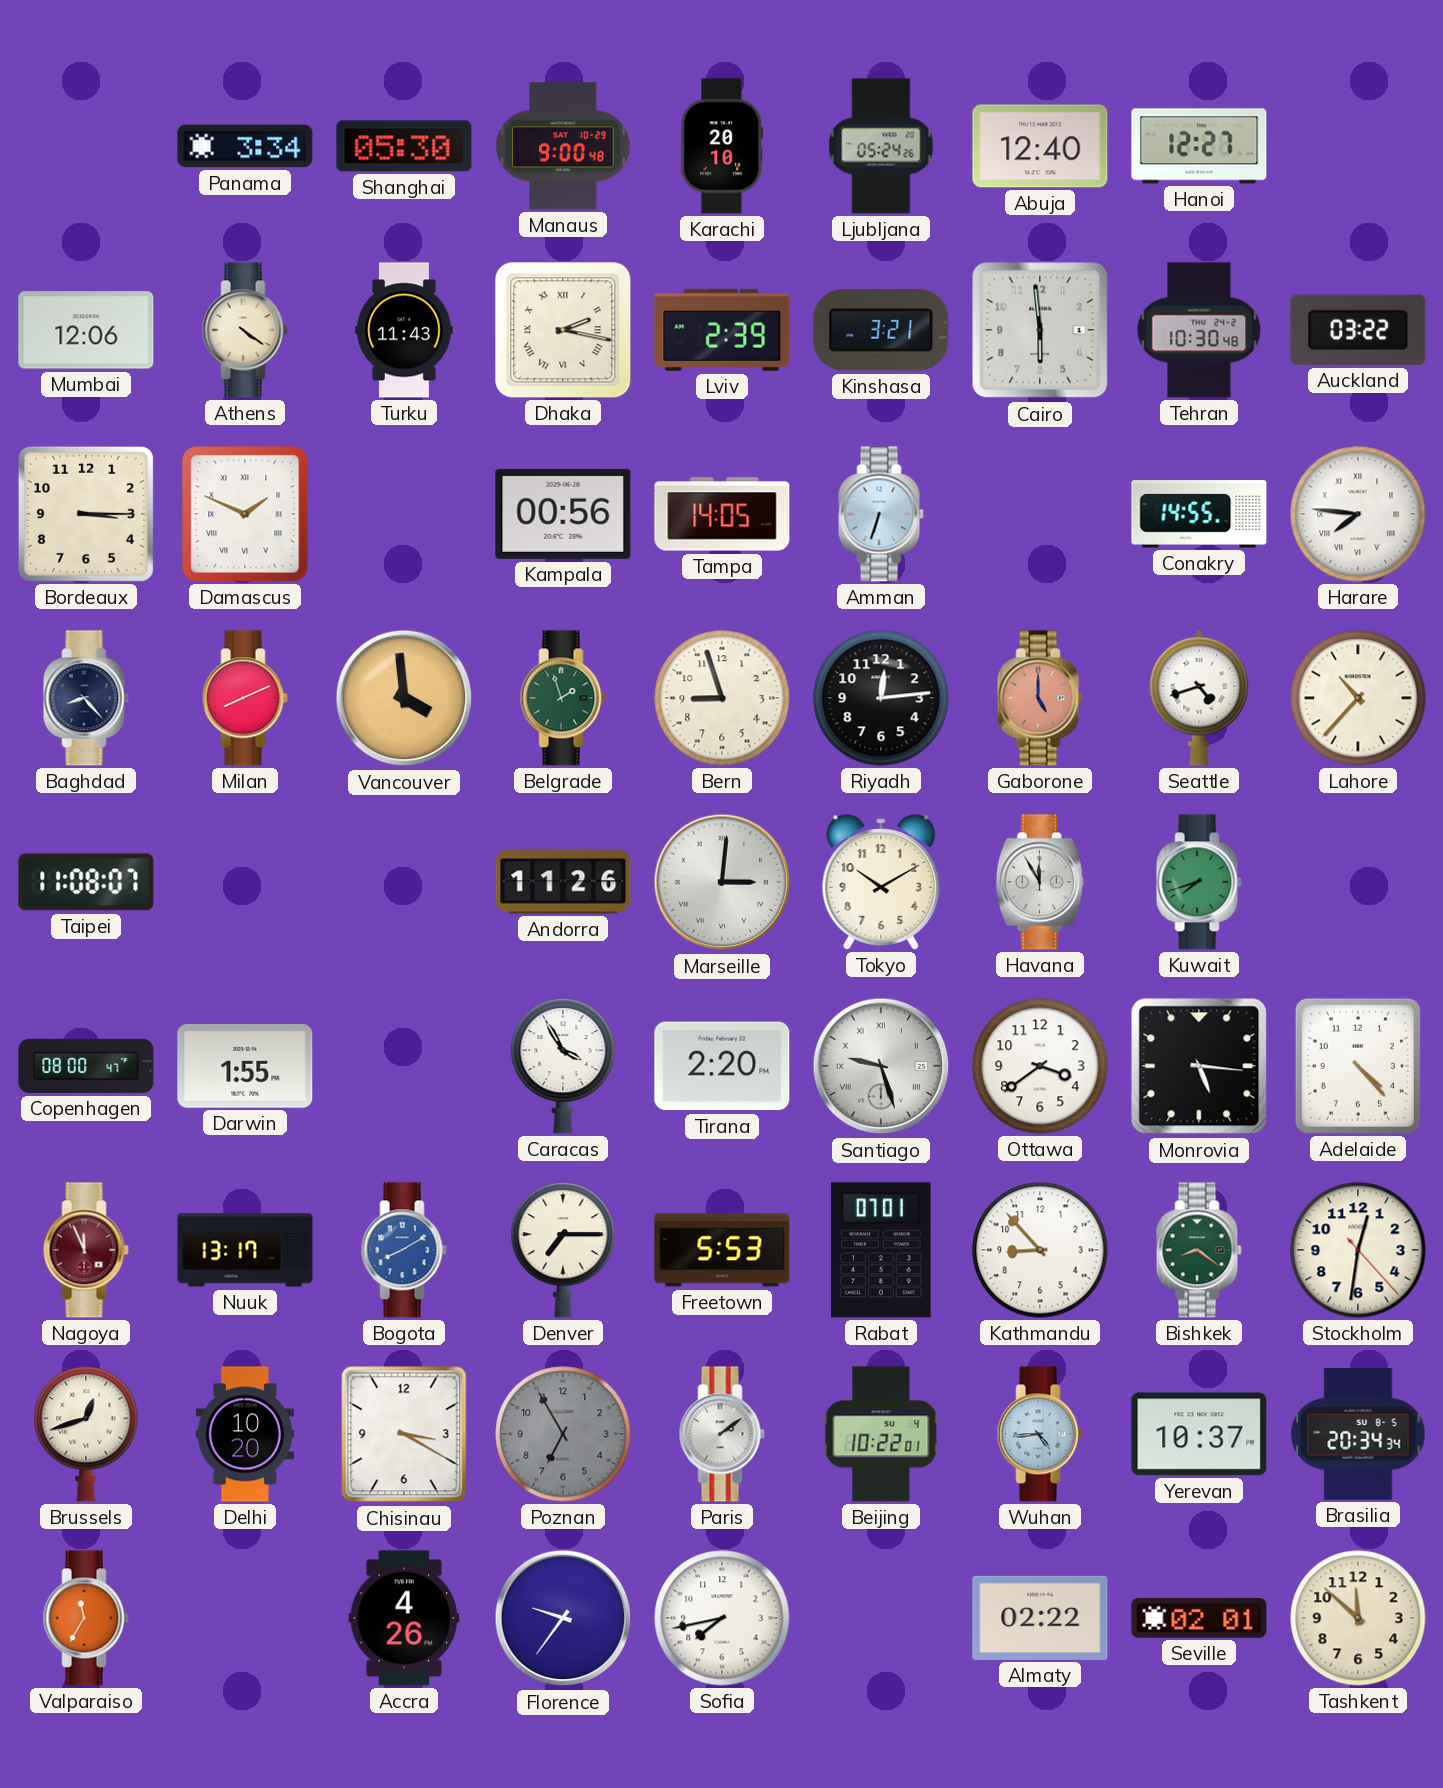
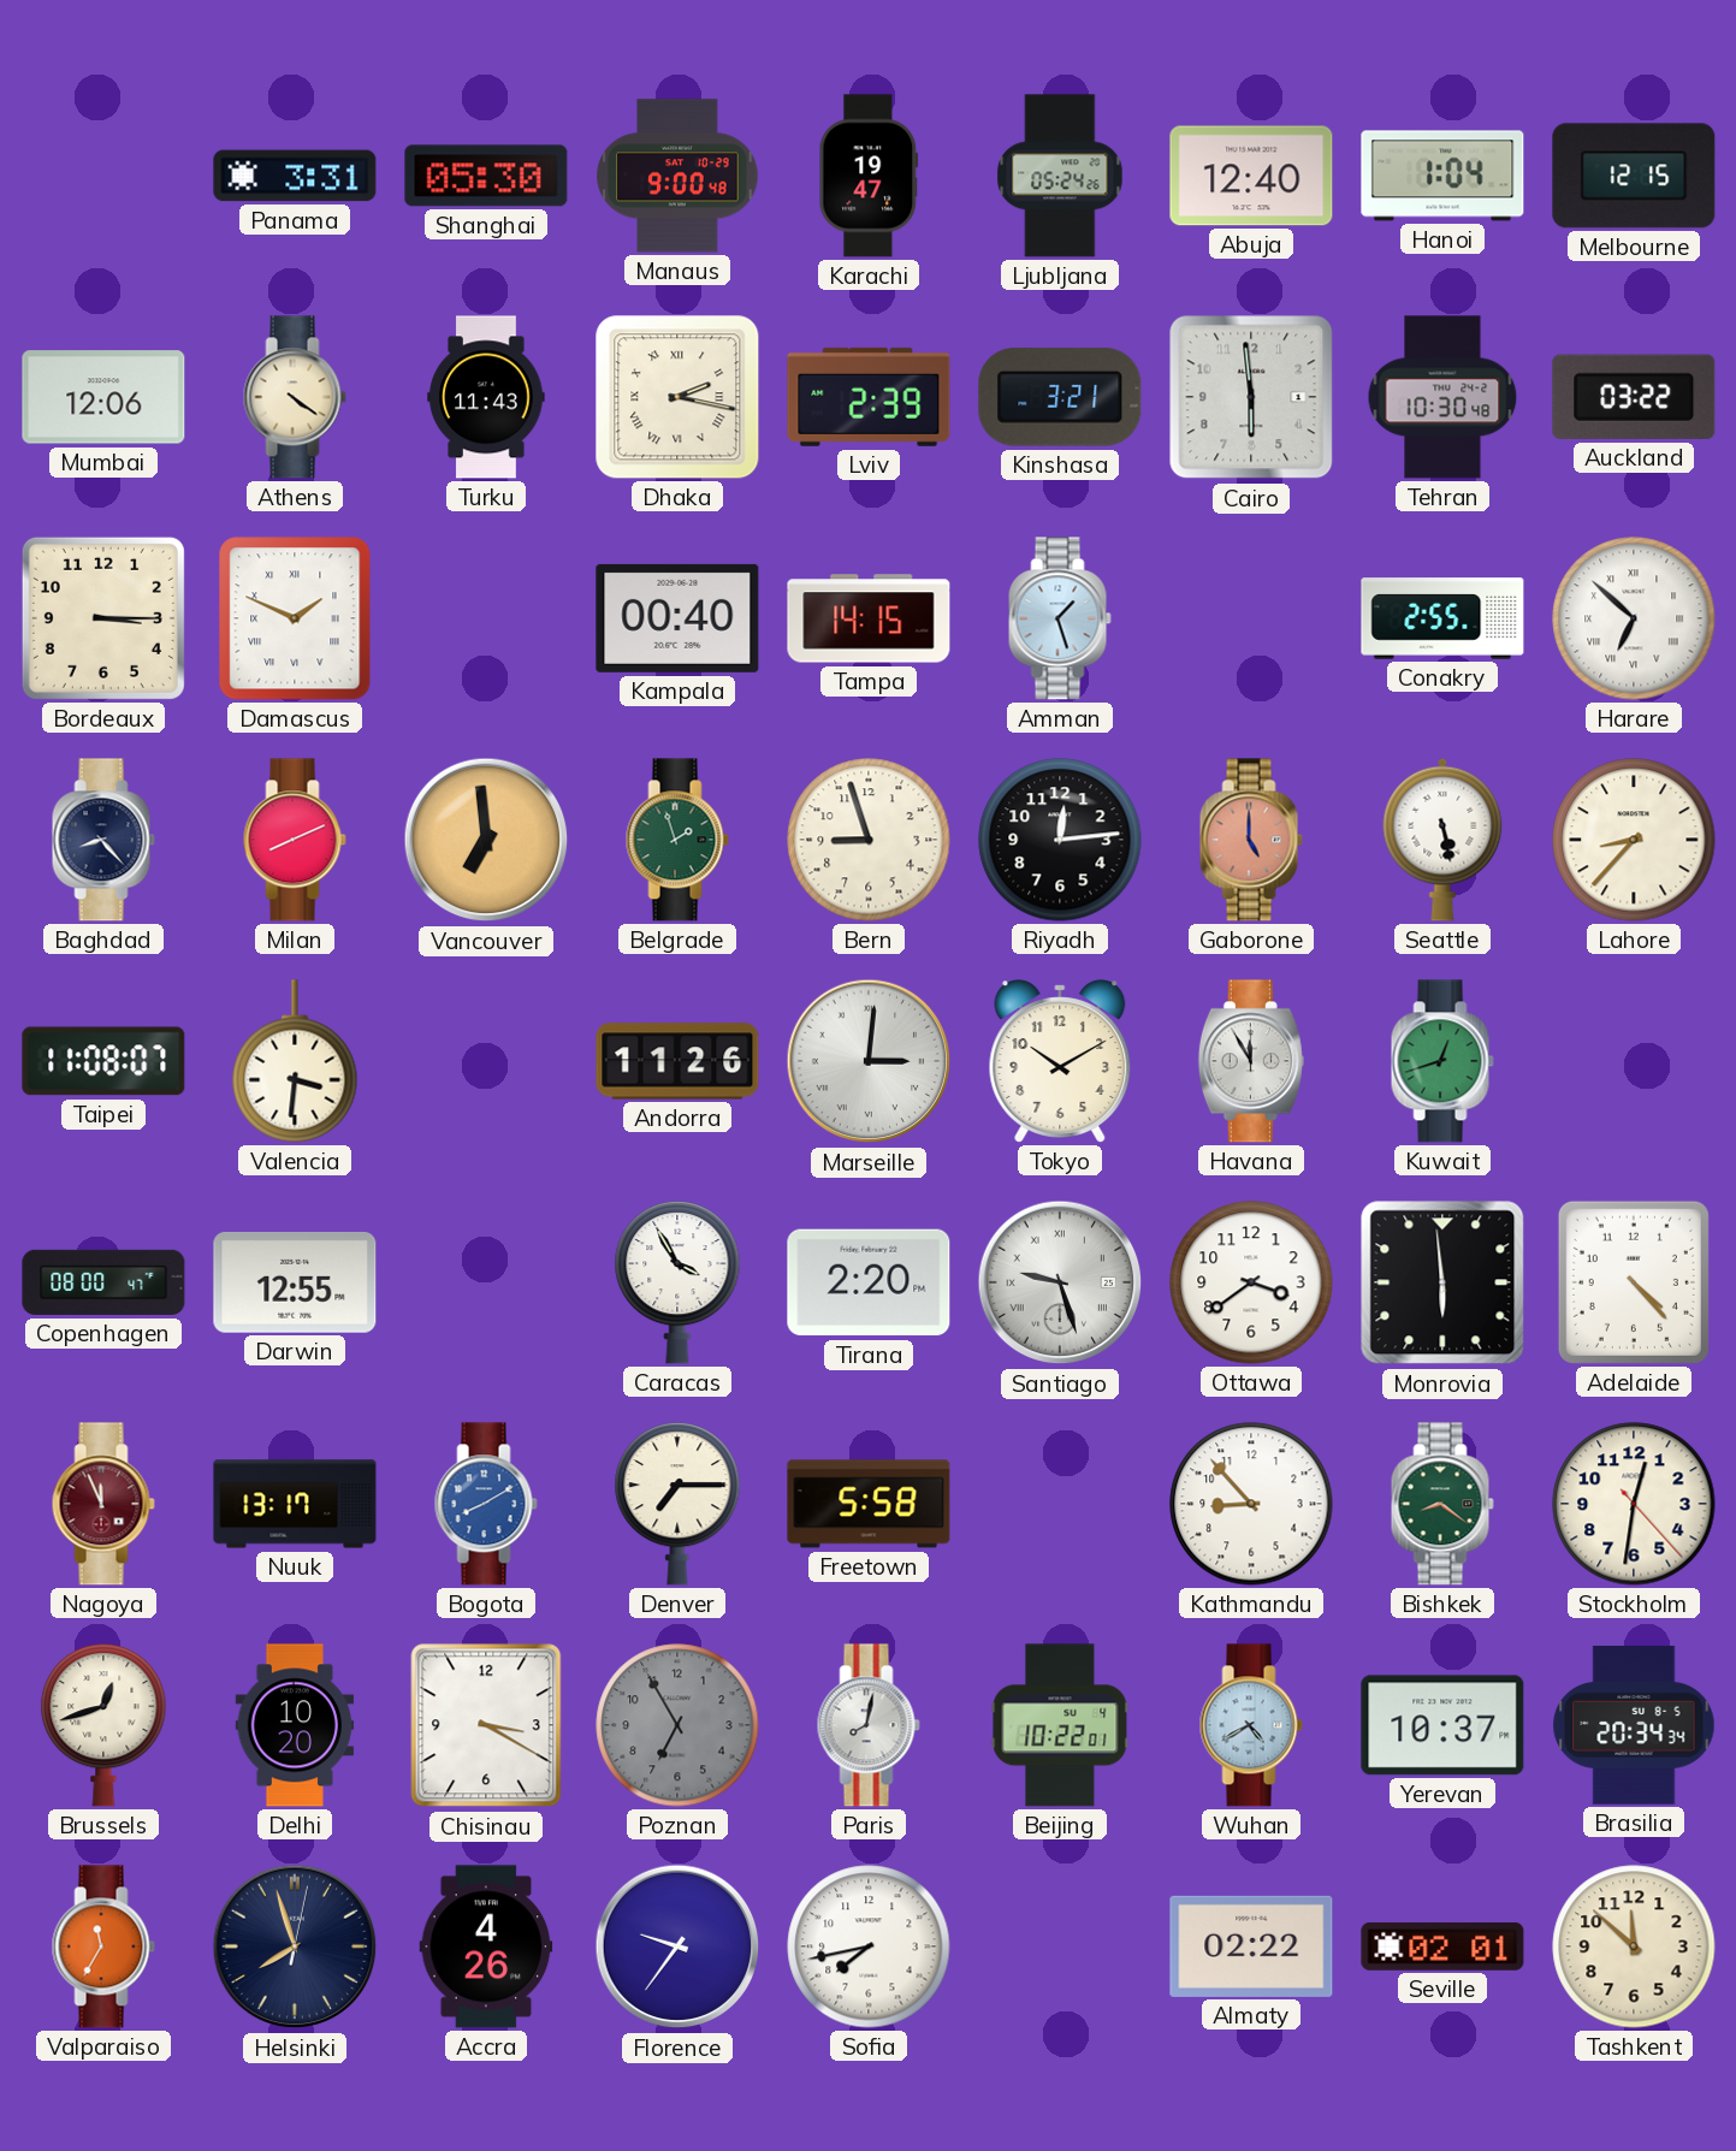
Panama: 3:34 -> 3:31
Karachi: 20:10 -> 19:47
Hanoi: 12:27 -> 1:04
Melbourne: none -> 12:15
Kampala: 00:56 -> 00:40
Tampa: 14:05 -> 14:15
Amman: 6:33 -> 1:27
Conakry: 14:55 -> 2:55
Harare: 7:46 -> 6:52
Vancouver: 3:59 -> 6:59
Seattle: 4:42 -> 5:28
Lahore: 10:37 -> 8:37
Valencia: none -> 3:31
Kuwait: 7:42 -> 12:42
Darwin: 1:55 -> 12:55
Monrovia: 5:16 -> 5:59
Freetown: 5:53 -> 5:58
Rabat: 07:01 -> none
Paris: 2:09 -> 8:02
Wuhan: 4:44 -> 4:40
Helsinki: none -> 7:57
